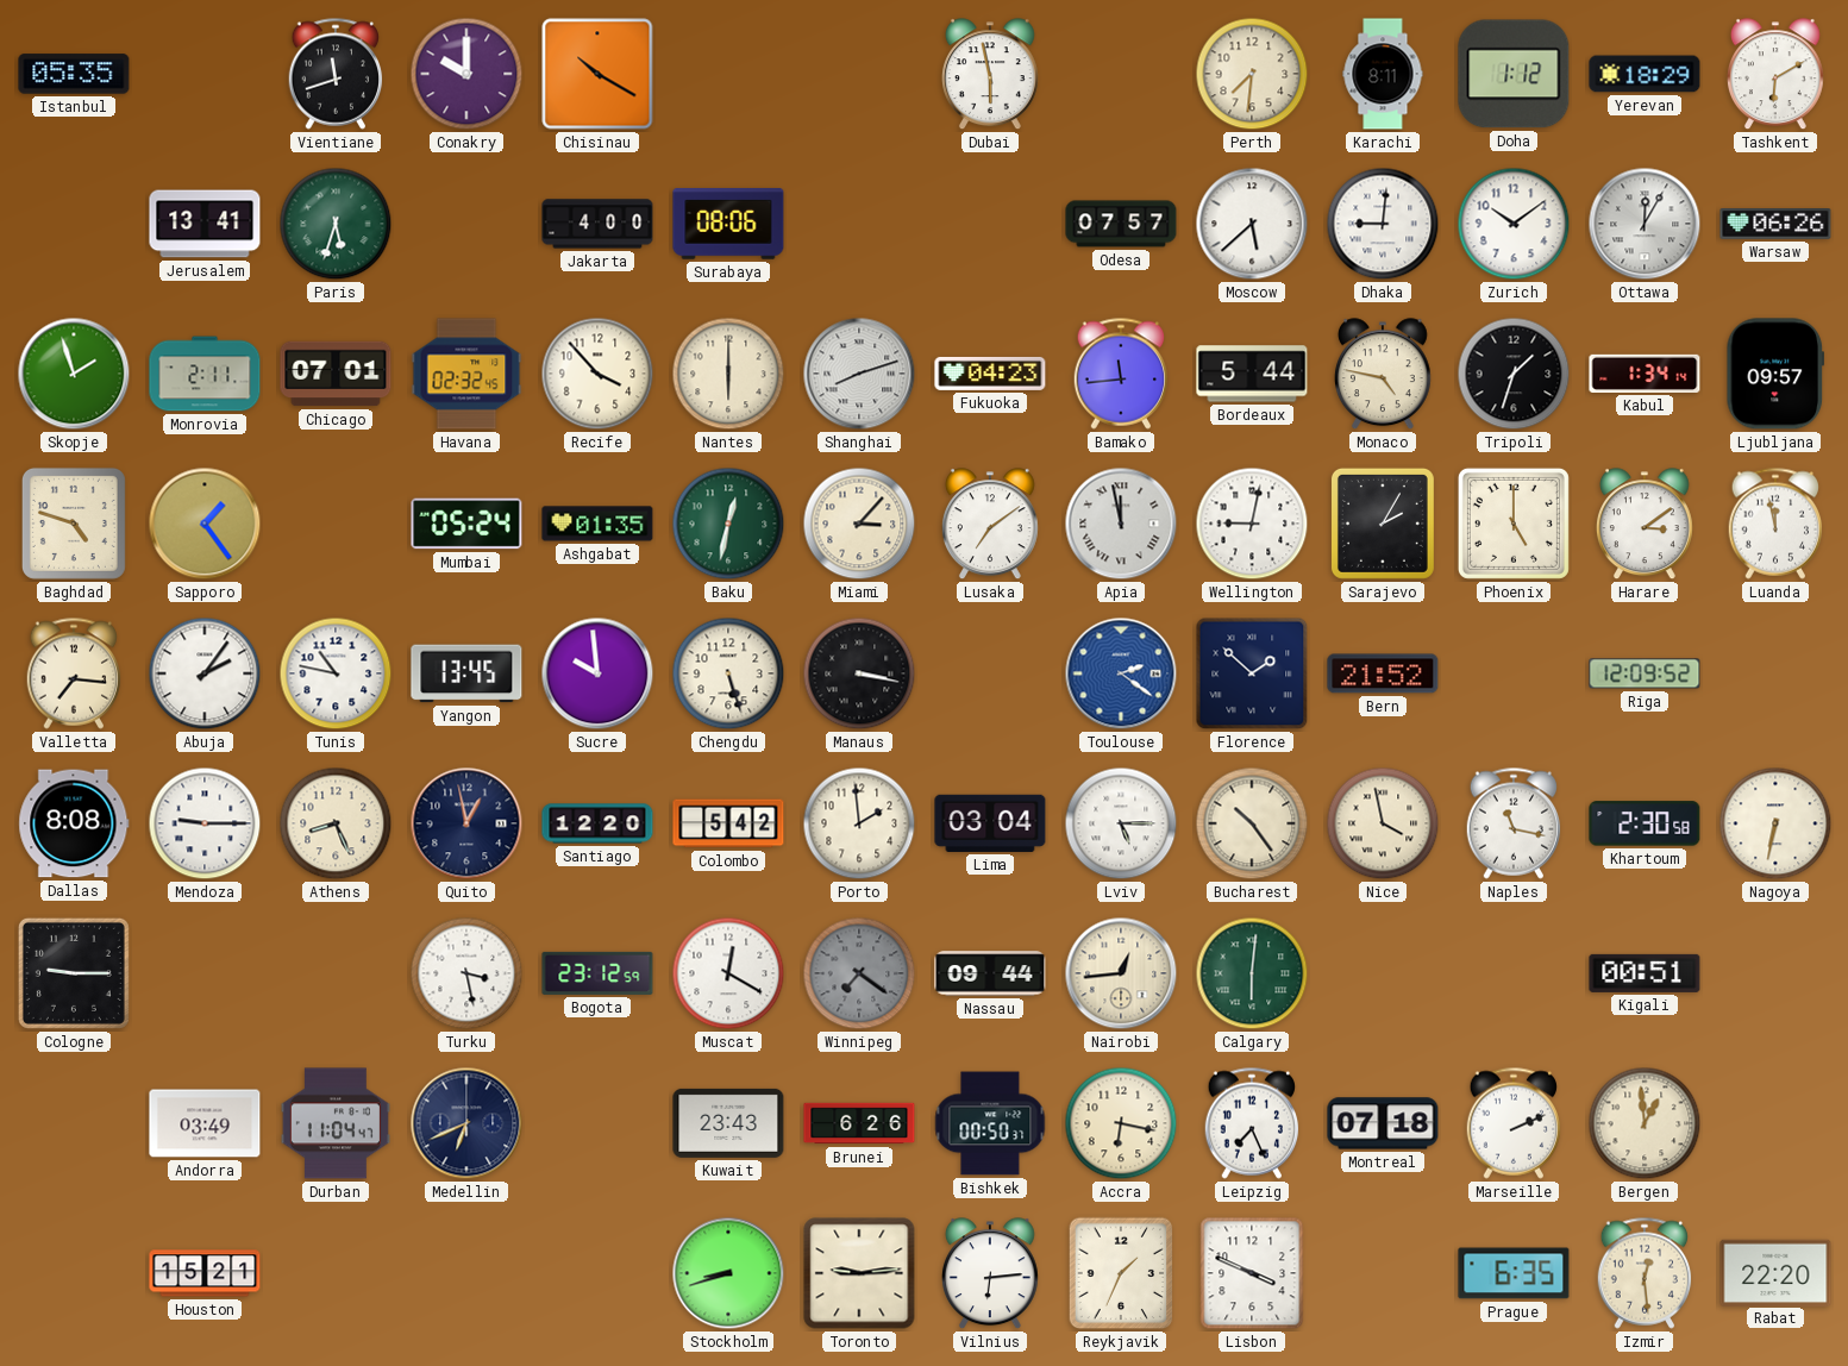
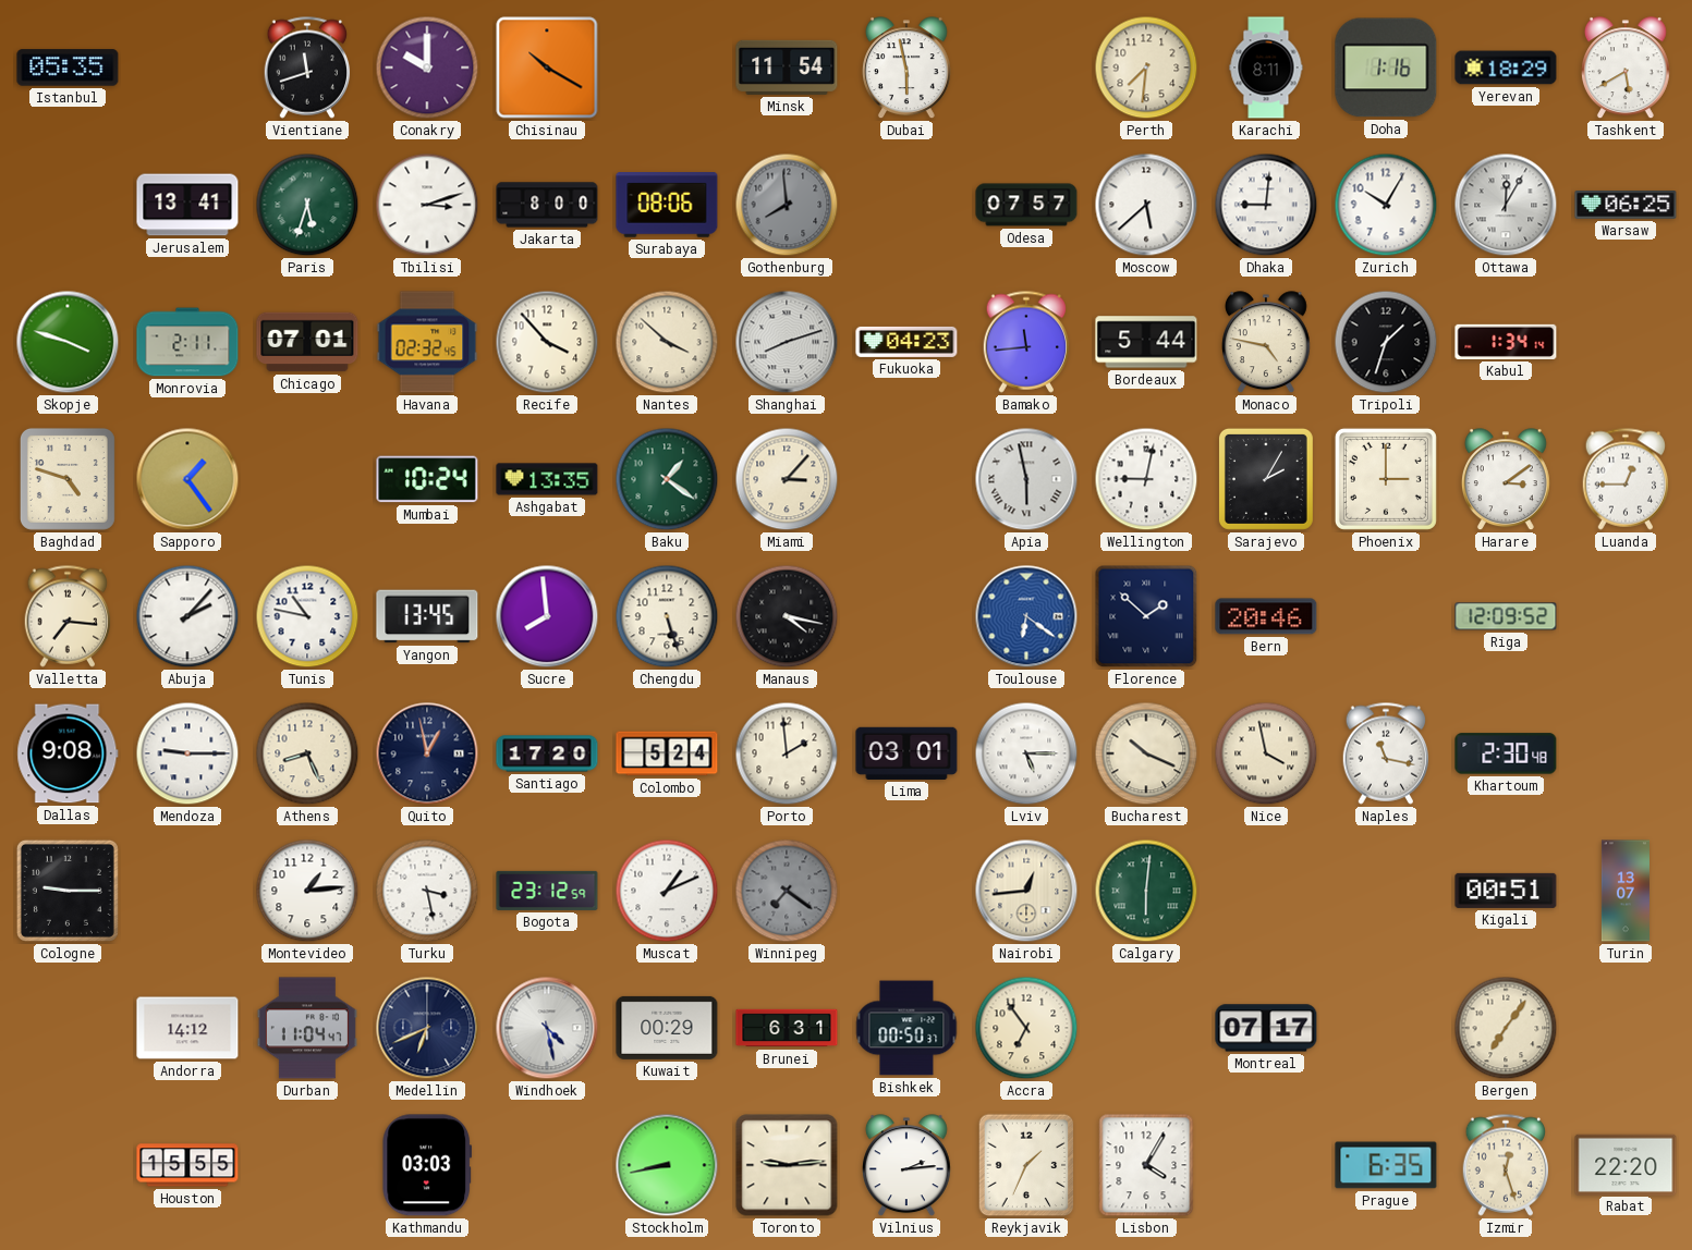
Minsk: none -> 11:54
Doha: 1:12 -> 1:16
Tashkent: 6:10 -> 5:40
Tbilisi: none -> 3:12
Jakarta: 4:00 -> 8:00
Gothenburg: none -> 7:59
Zurich: 10:09 -> 10:05
Warsaw: 06:26 -> 06:25
Skopje: 1:57 -> 3:48
Nantes: 6:00 -> 3:52
Ljubljana: 09:57 -> none
Mumbai: 05:24 -> 10:24
Ashgabat: 01:35 -> 13:35
Baku: 12:32 -> 1:21
Lusaka: 7:09 -> none
Apia: 11:58 -> 5:58
Phoenix: 5:00 -> 3:00
Luanda: 11:58 -> 12:45
Abuja: 2:06 -> 2:07
Sucre: 9:59 -> 7:59
Manaus: 3:17 -> 4:17
Toulouse: 2:21 -> 6:21
Bern: 21:52 -> 20:46
Dallas: 8:08 -> 9:08
Santiago: 12:20 -> 17:20
Colombo: 5:42 -> 5:24
Lima: 03:04 -> 03:01
Bucharest: 10:24 -> 10:19
Khartoum: 2:30:58 -> 2:30:48
Nagoya: 6:32 -> none
Montevideo: none -> 1:14
Muscat: 12:20 -> 1:11
Nassau: 09:44 -> none
Turin: none -> 13:07
Andorra: 03:49 -> 14:12
Windhoek: none -> 4:28
Kuwait: 23:43 -> 00:29
Brunei: 6:26 -> 6:31
Accra: 6:17 -> 6:54
Leipzig: 7:26 -> none
Montreal: 07:18 -> 07:17
Marseille: 2:11 -> none
Bergen: 12:59 -> 7:06
Houston: 15:21 -> 15:55
Kathmandu: none -> 03:03
Stockholm: 8:42 -> 8:43
Vilnius: 6:14 -> 2:14
Lisbon: 3:49 -> 4:05
Izmir: 12:29 -> 12:27
